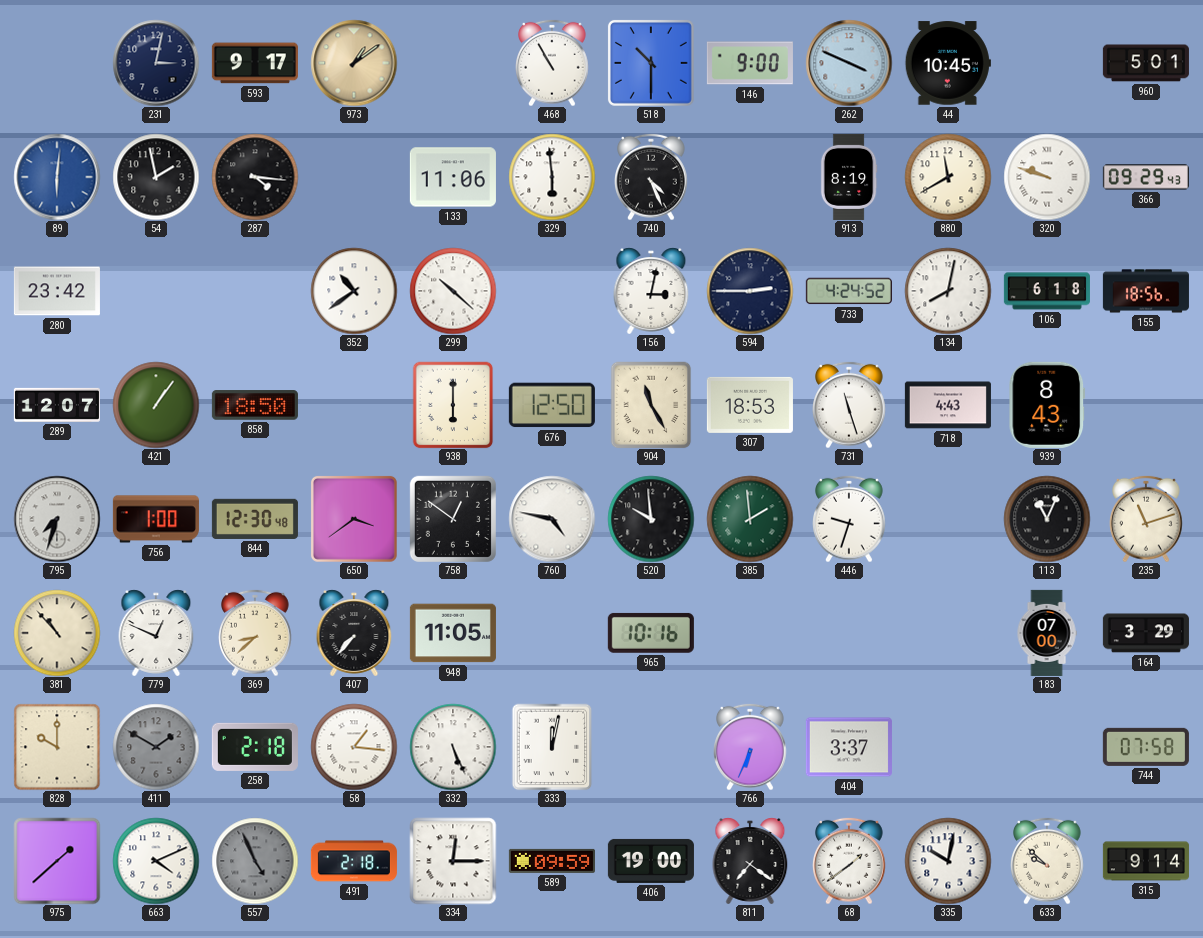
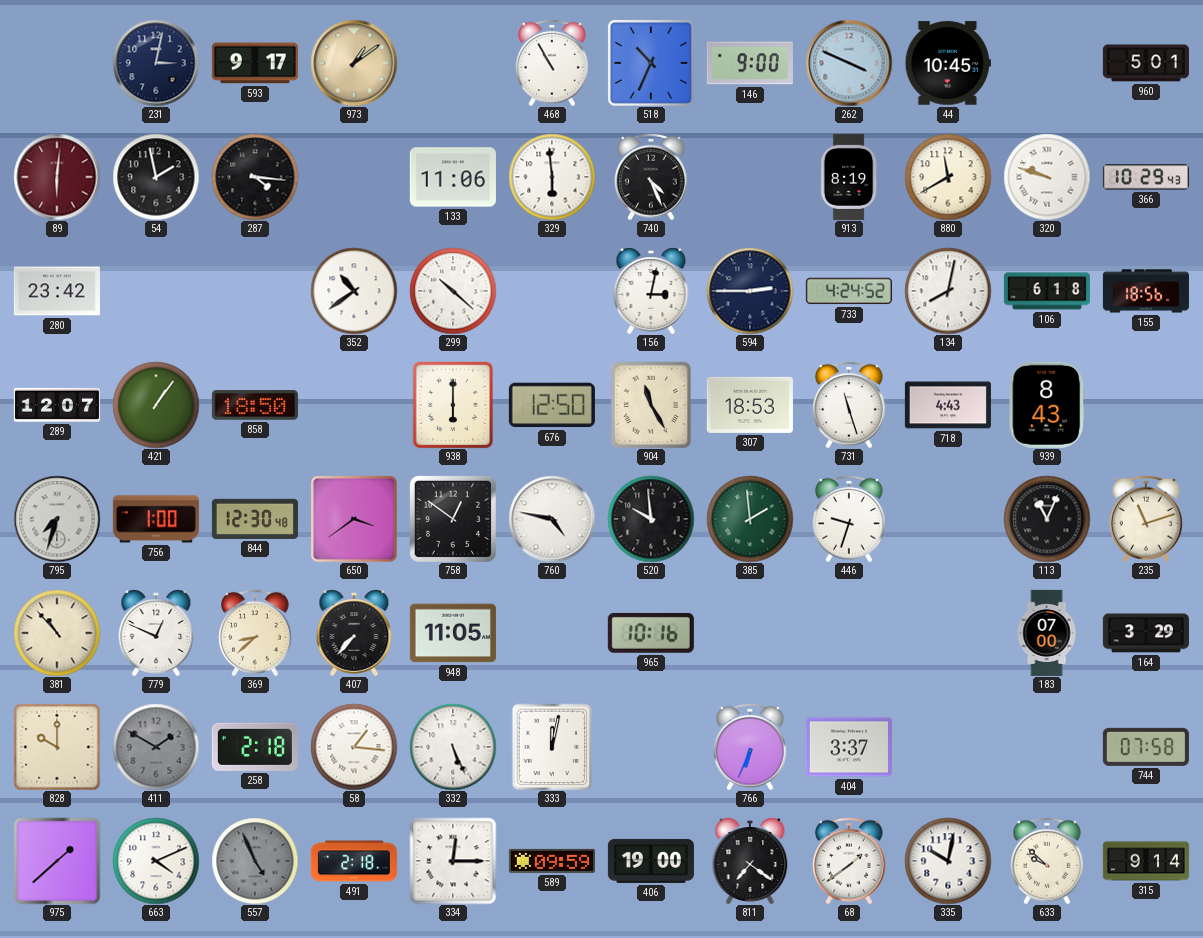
518: 10:30 -> 10:34
89 dial: blue -> burgundy
366: 09:29 -> 10:29
